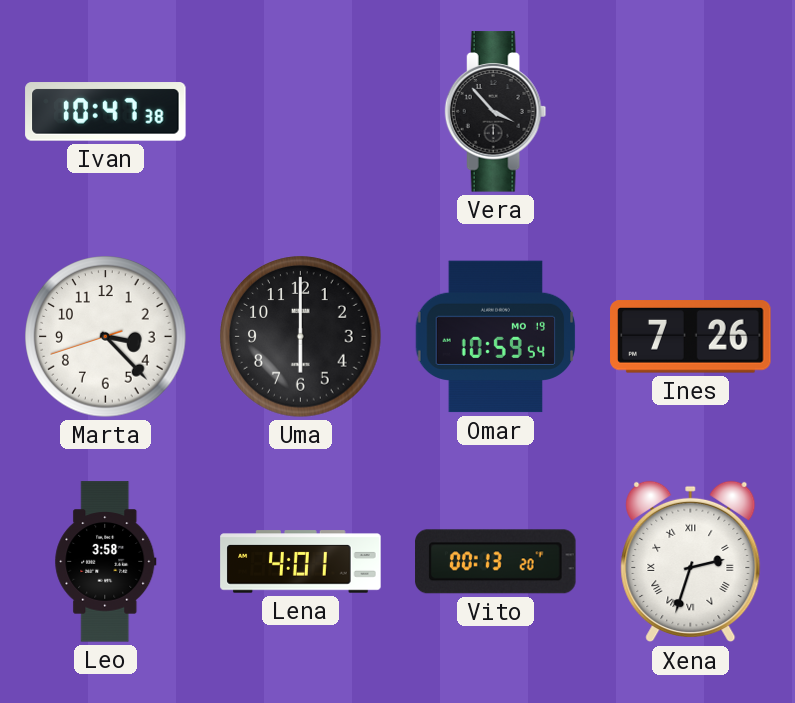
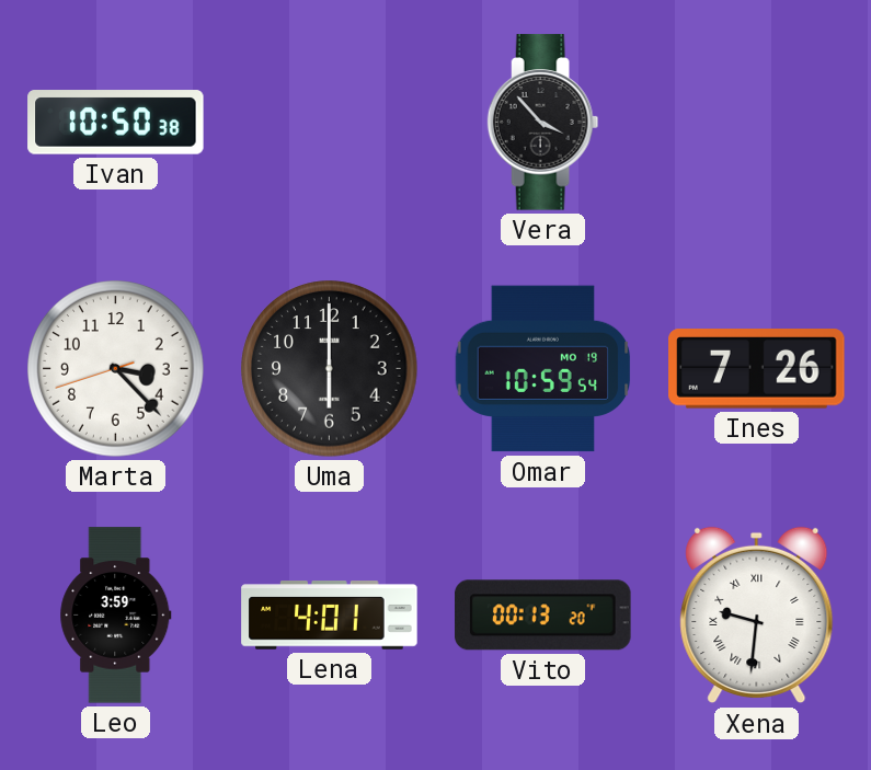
Ivan: 10:47 -> 10:50
Leo: 3:58 -> 3:59
Xena: 2:33 -> 9:31
